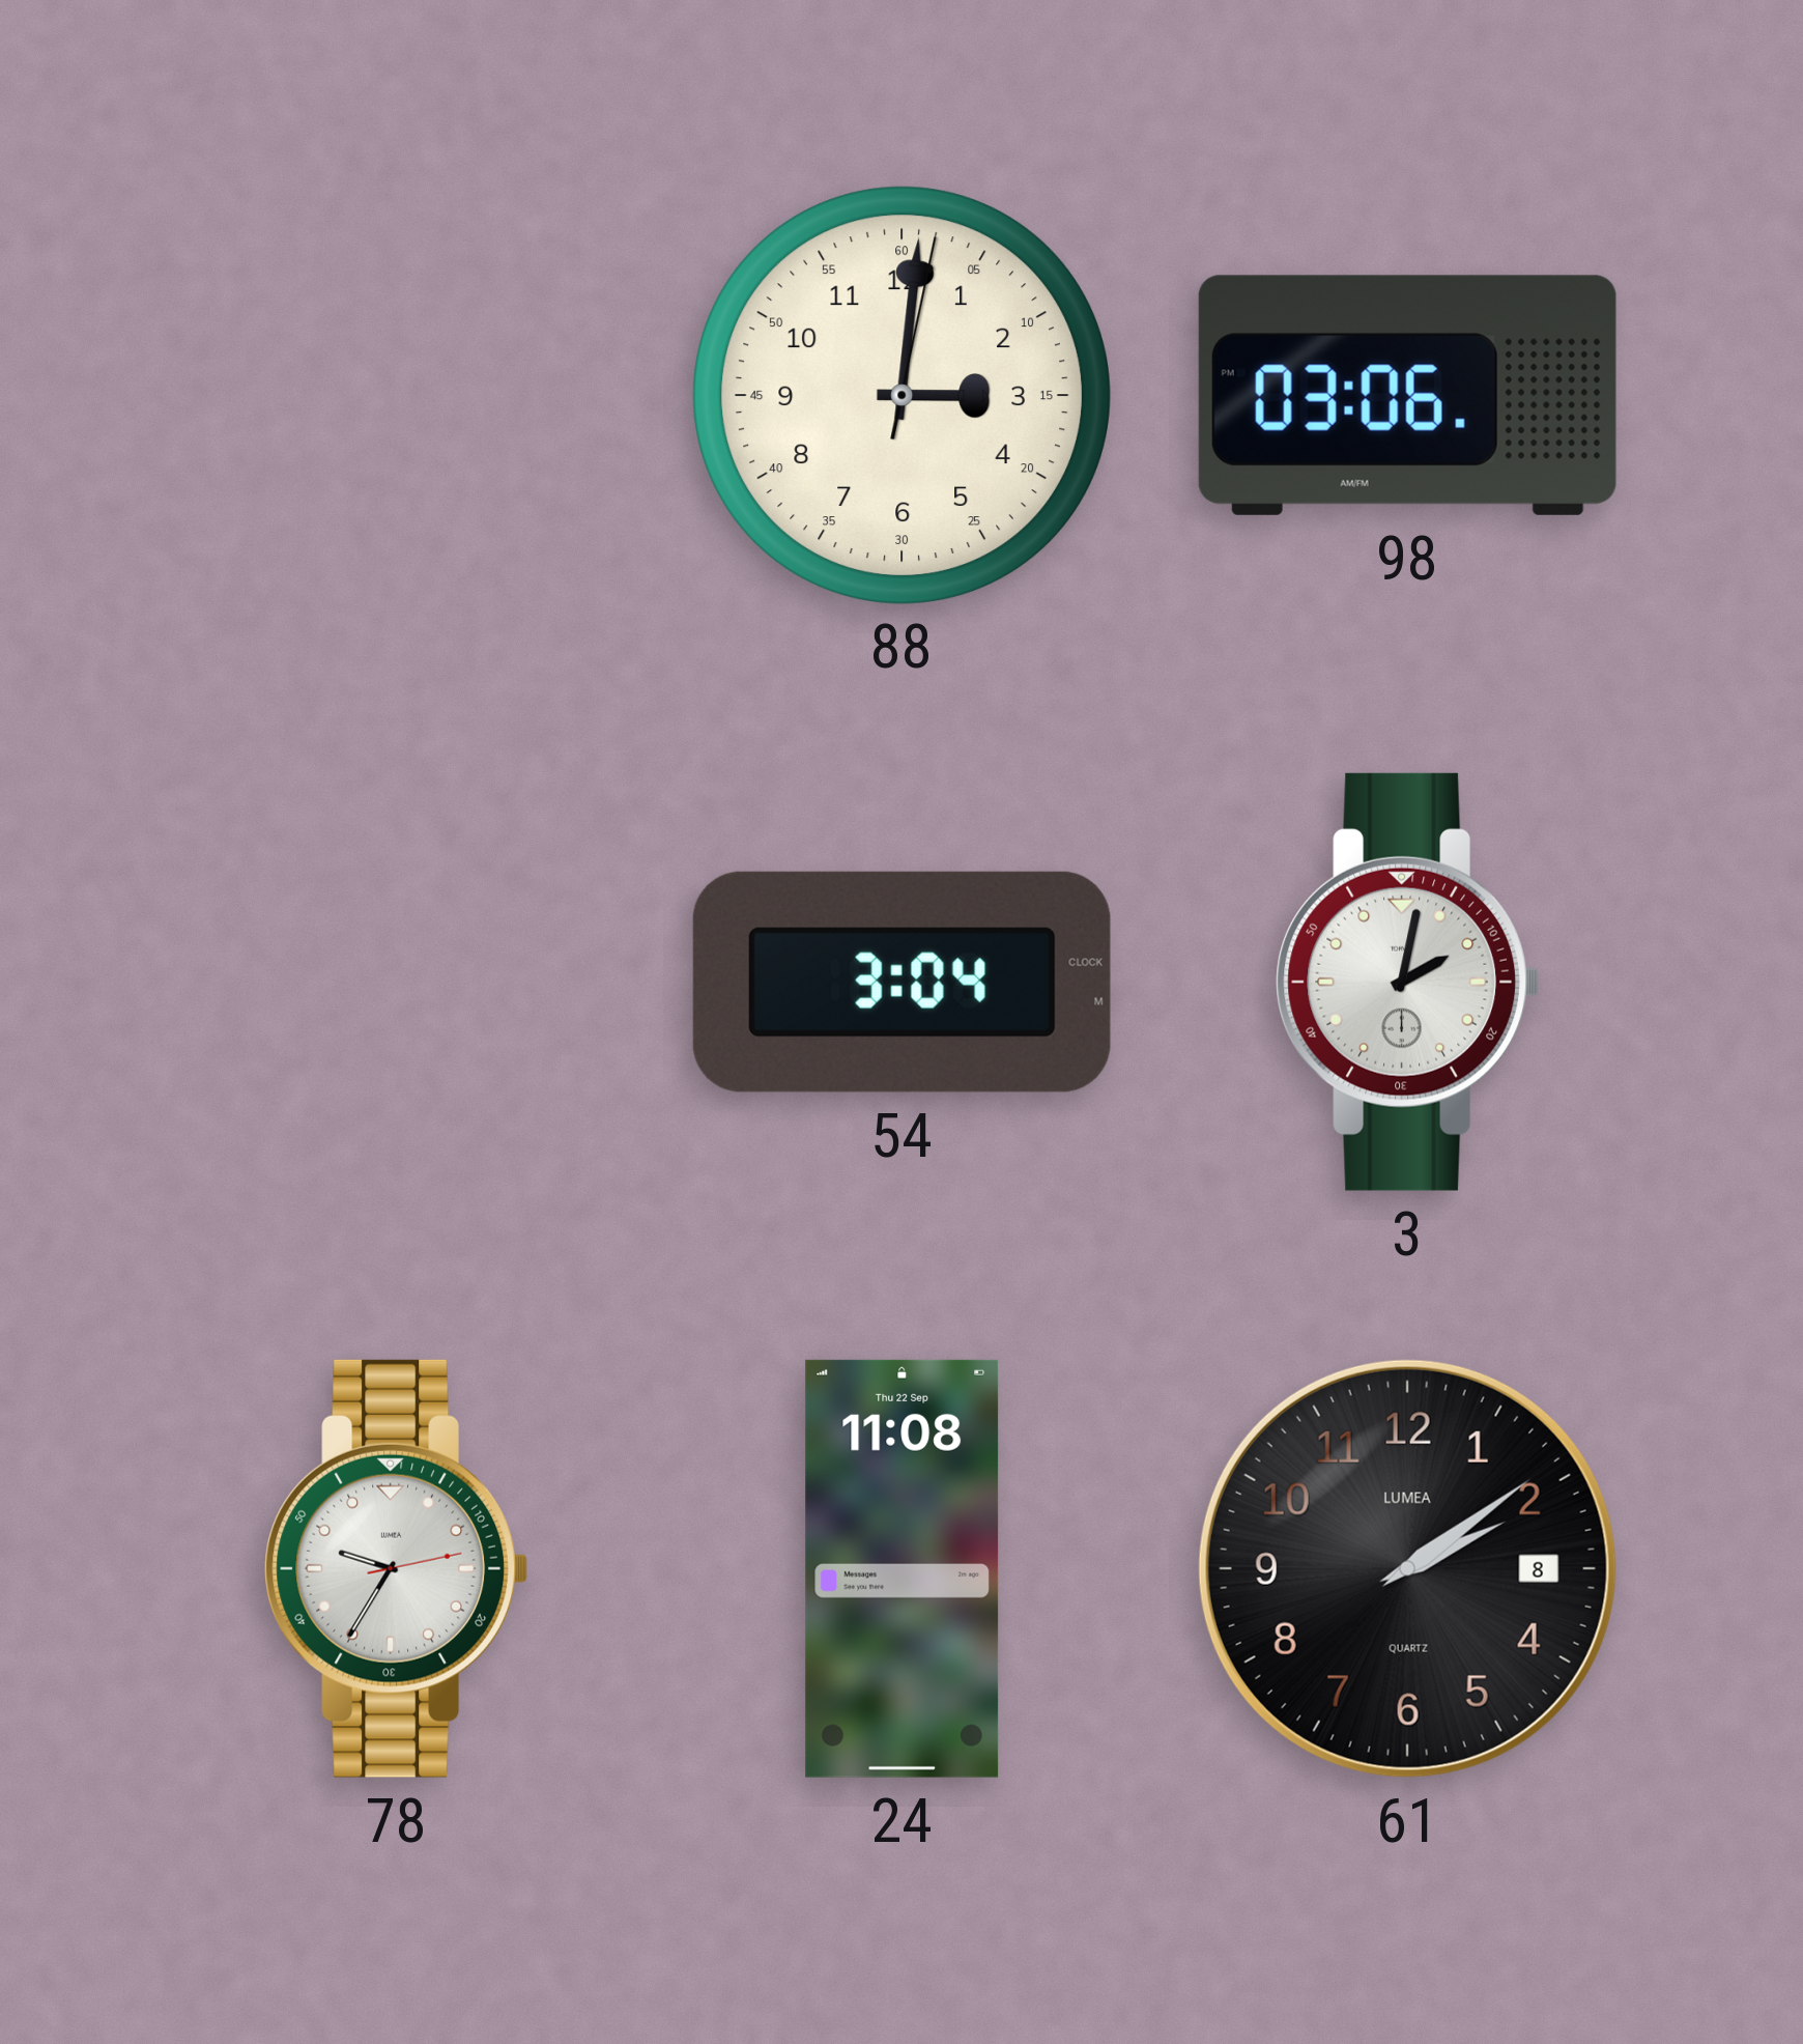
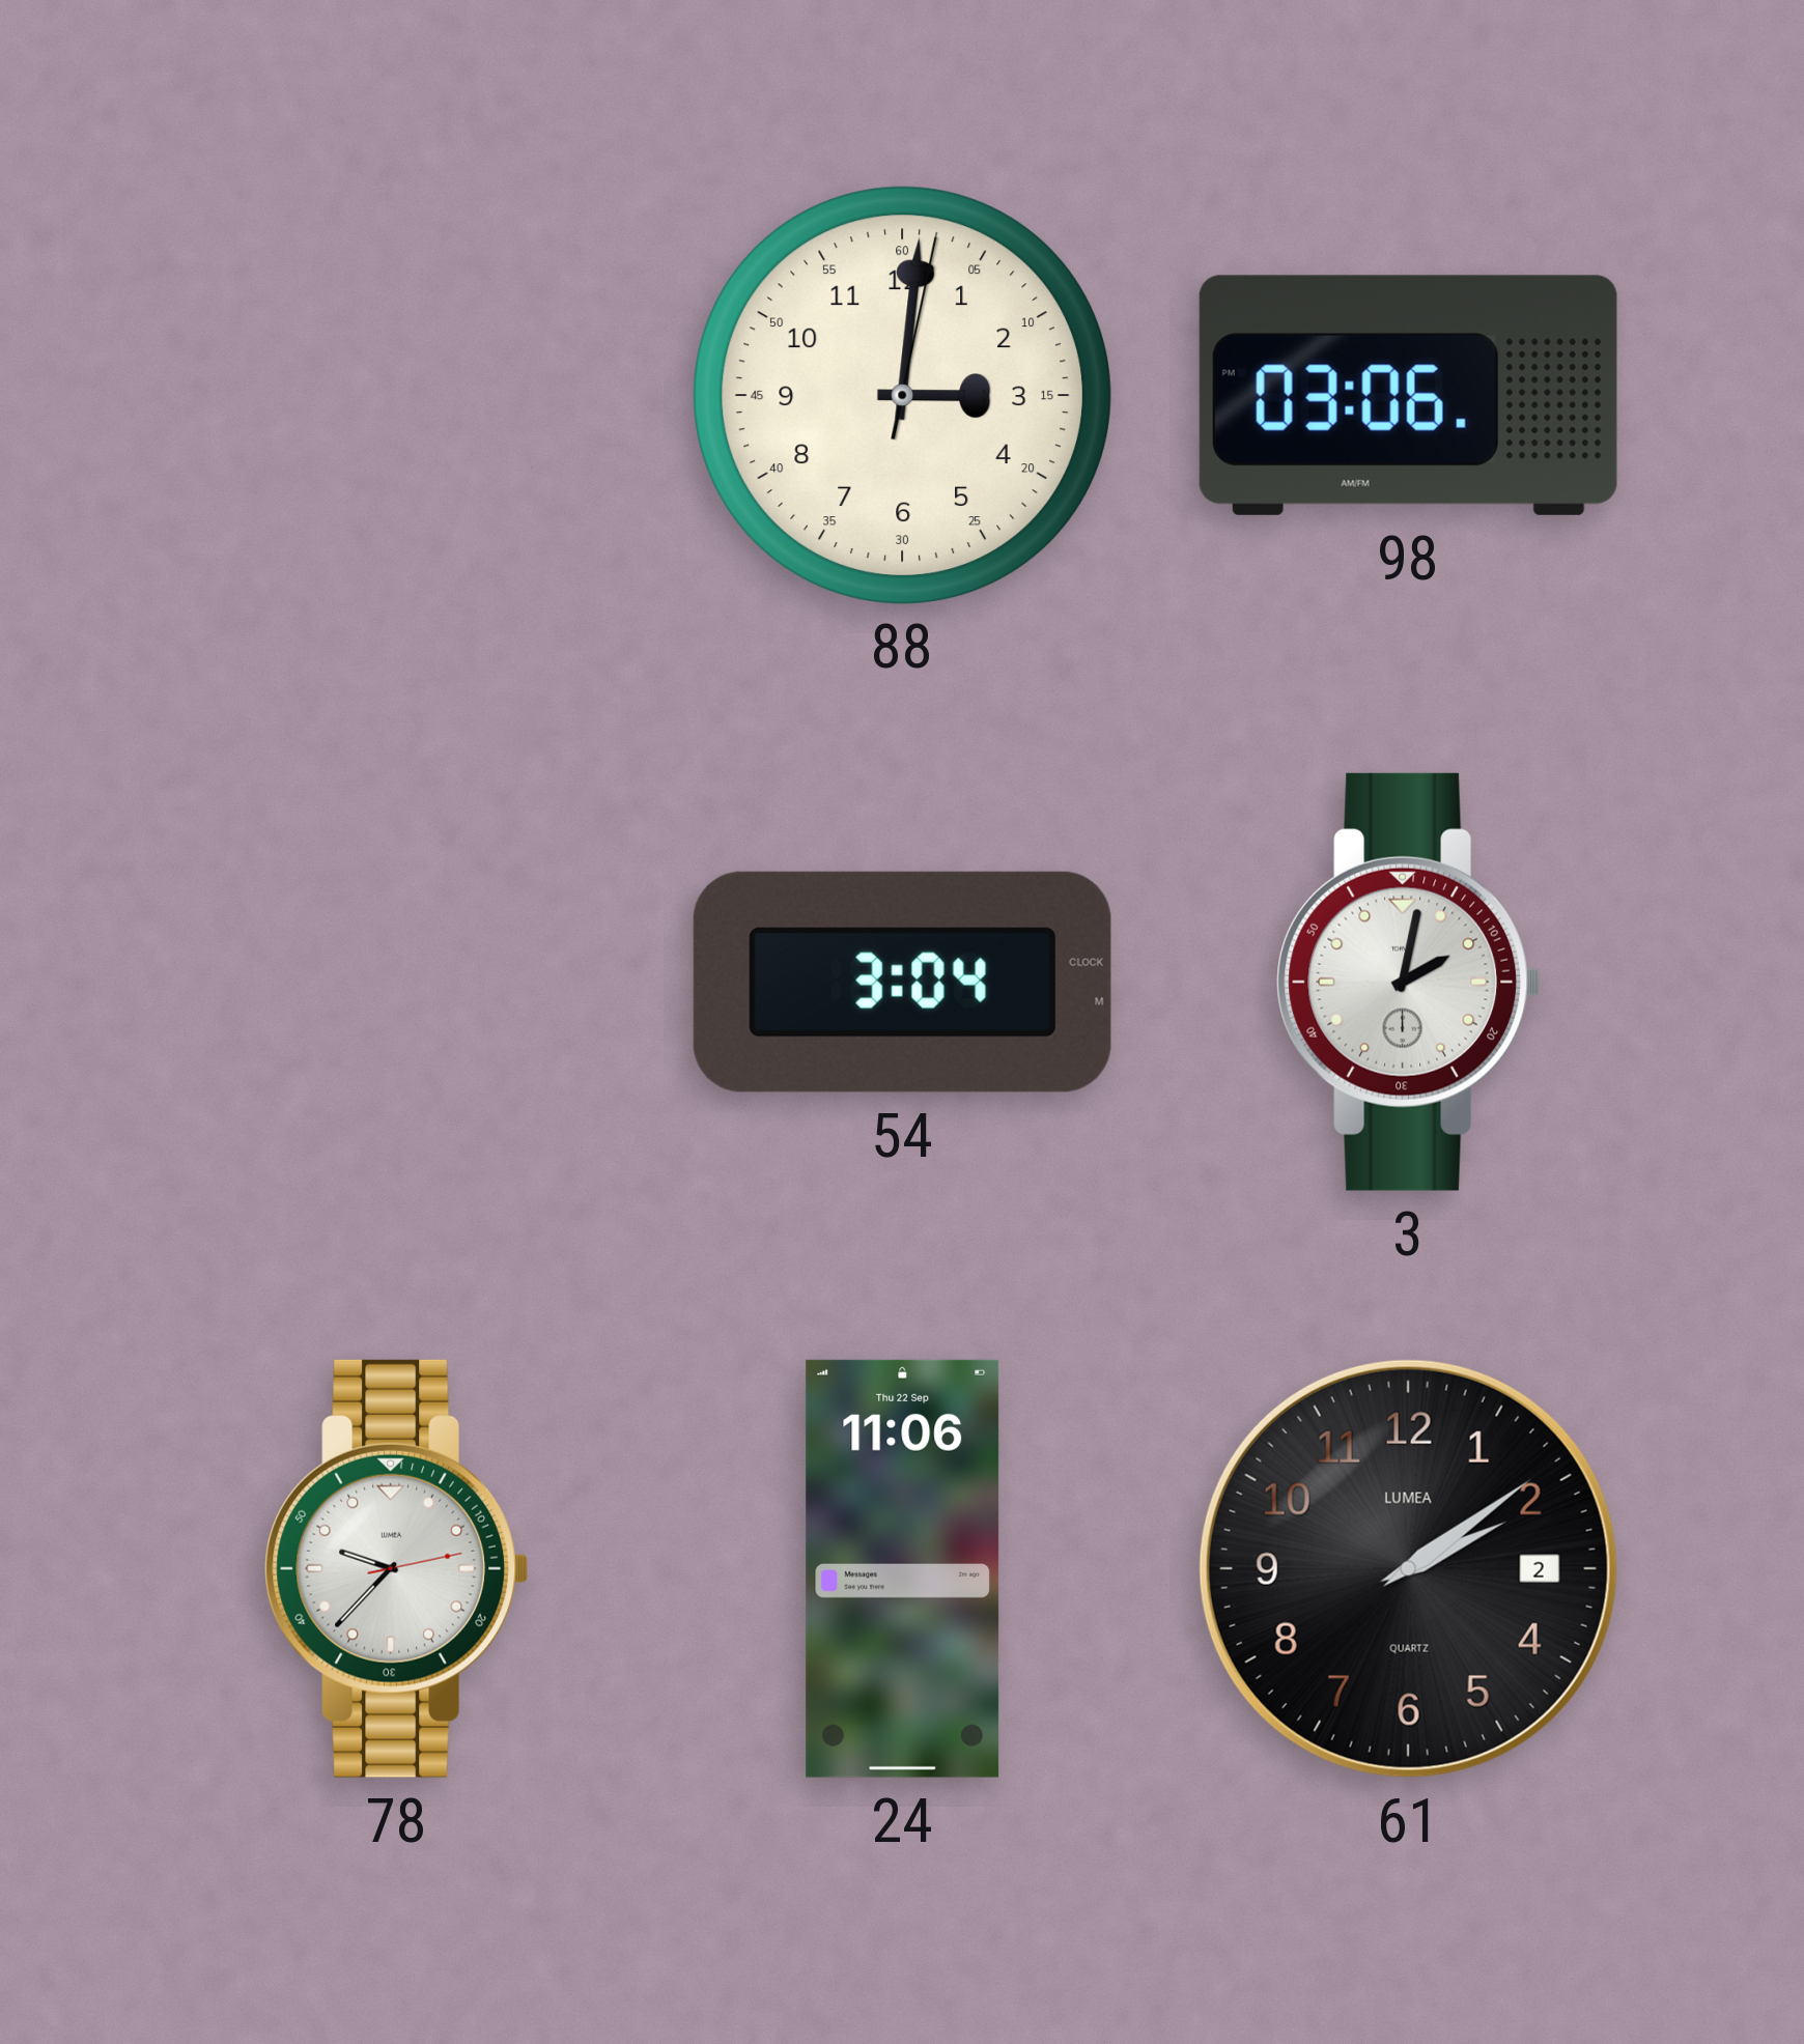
78: 9:35 -> 9:37
24: 11:08 -> 11:06
61 date: 8 -> 2
